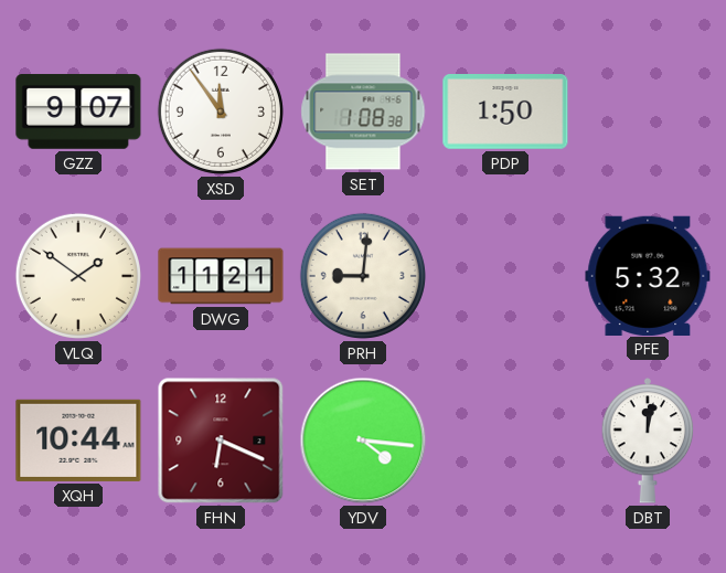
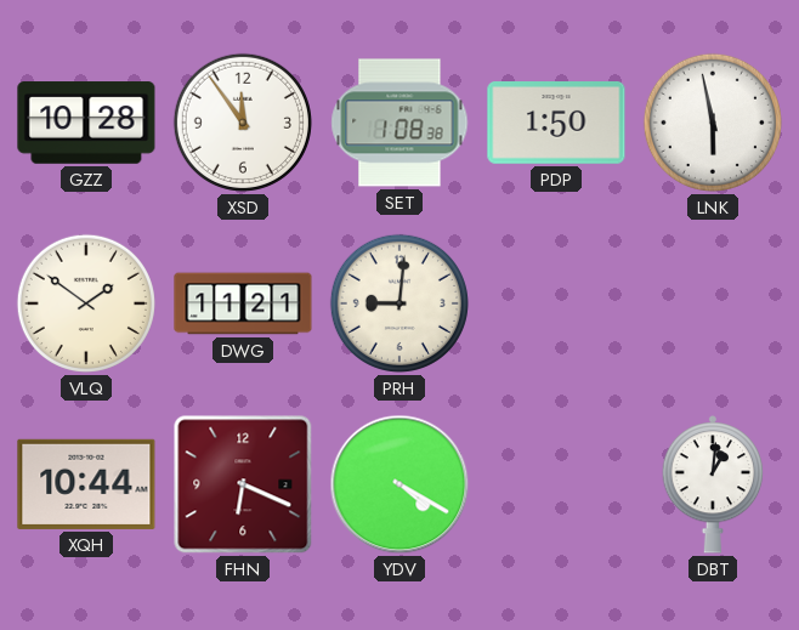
GZZ: 9:07 -> 10:28
LNK: none -> 5:58
PFE: 5:32 -> none
YDV: 4:16 -> 4:20
DBT: 12:02 -> 1:01
